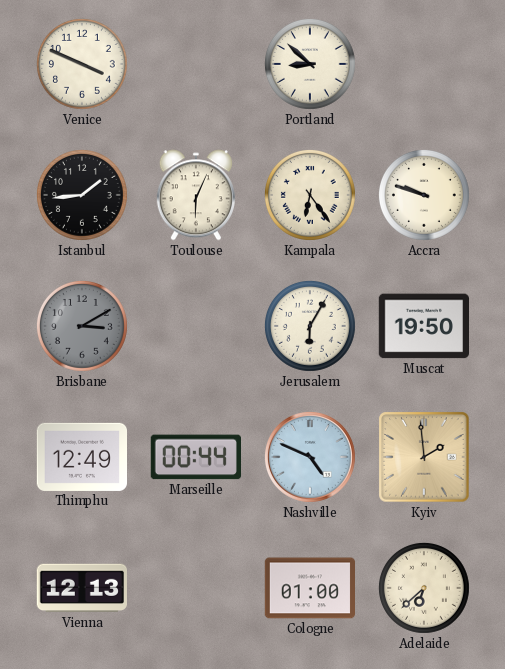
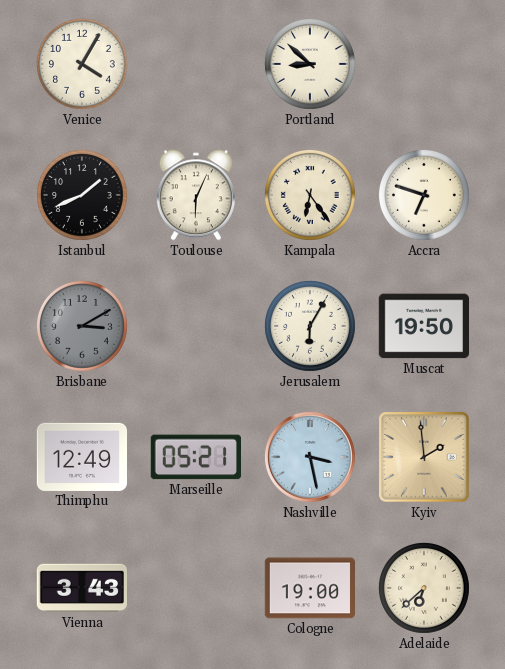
Venice: 3:49 -> 4:05
Istanbul: 1:44 -> 1:41
Accra: 9:48 -> 6:48
Marseille: 00:44 -> 05:21
Nashville: 4:49 -> 3:28
Vienna: 12:13 -> 3:43
Cologne: 01:00 -> 19:00
